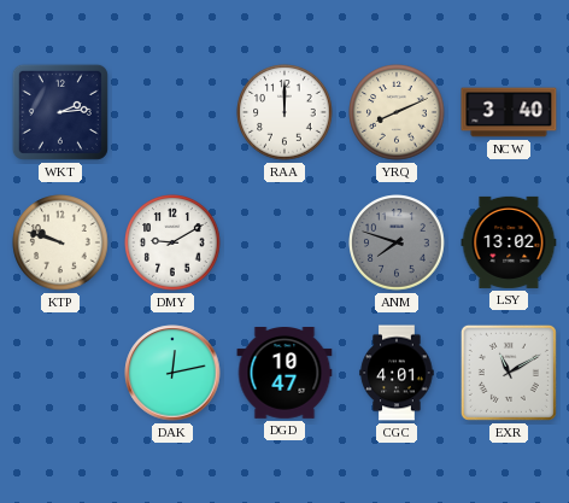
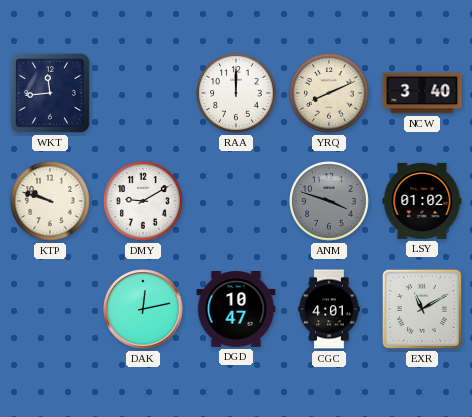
WKT: 2:14 -> 11:44
ANM: 7:48 -> 3:48
LSY: 13:02 -> 01:02
